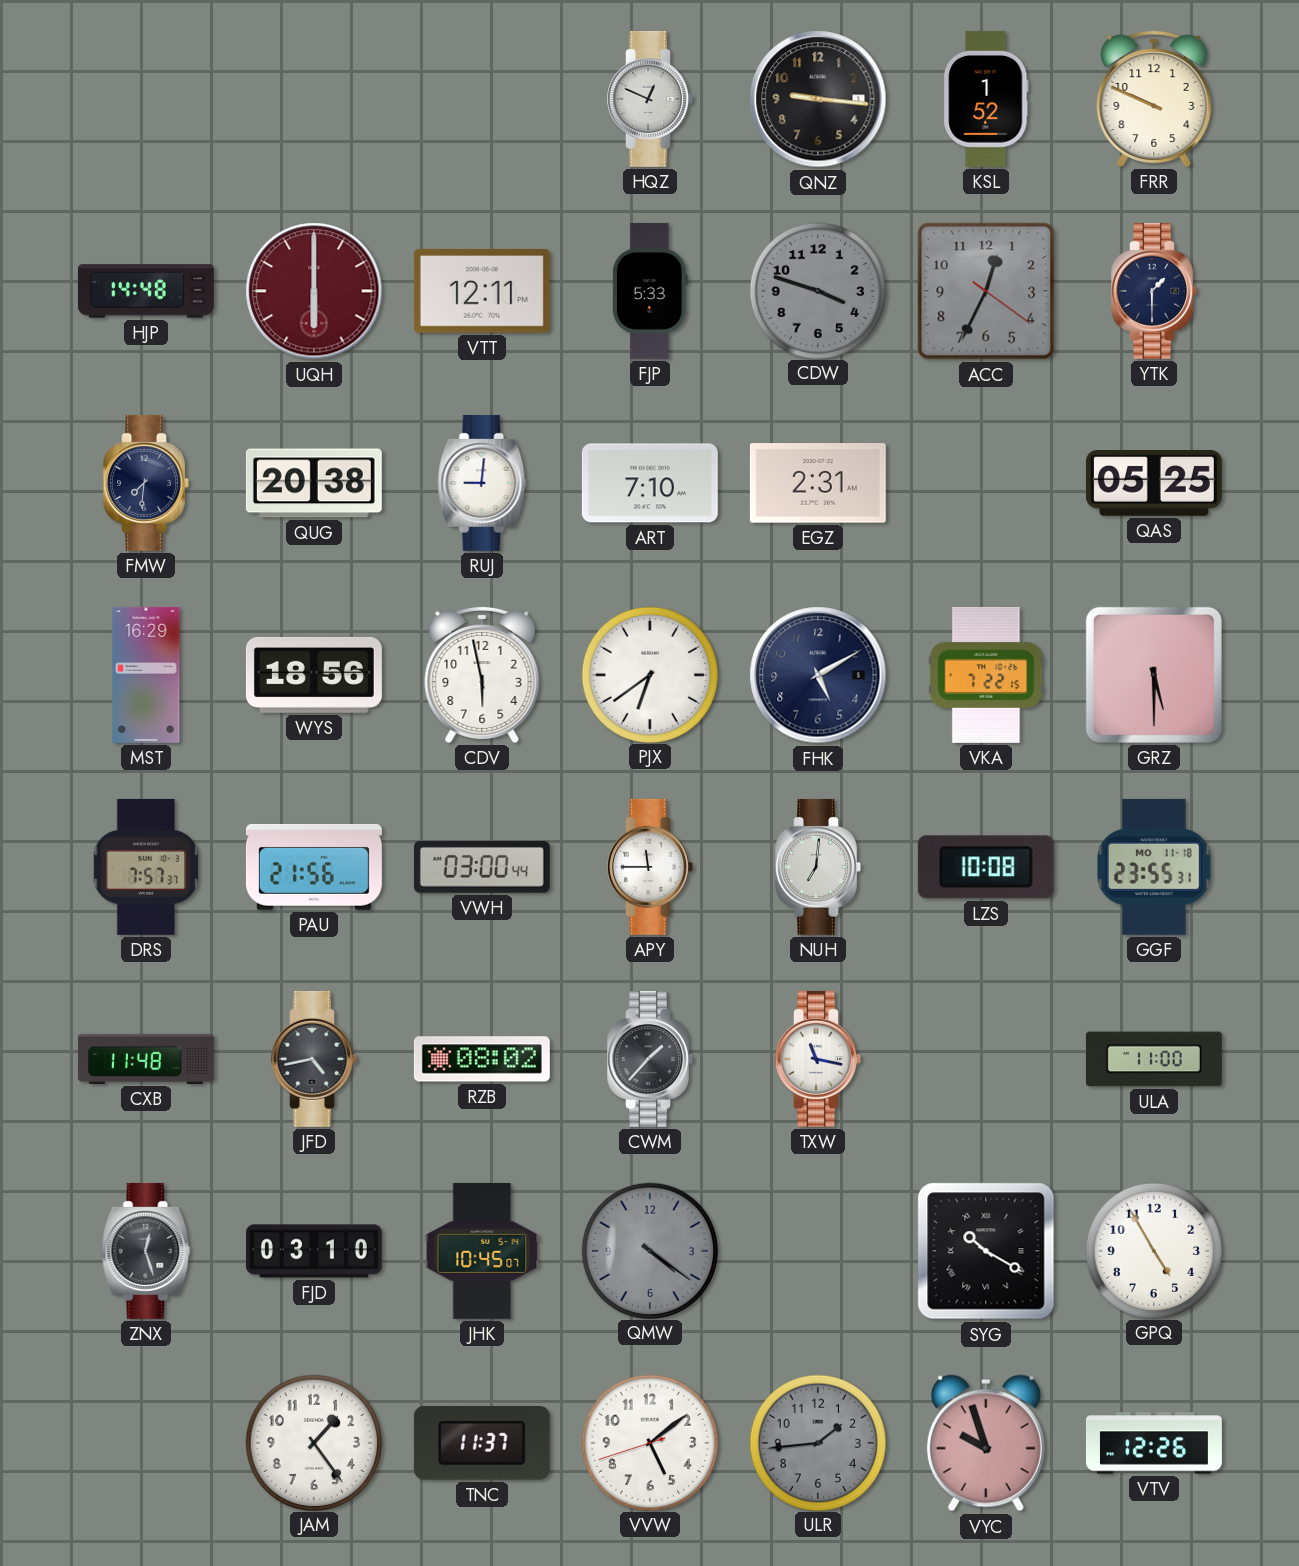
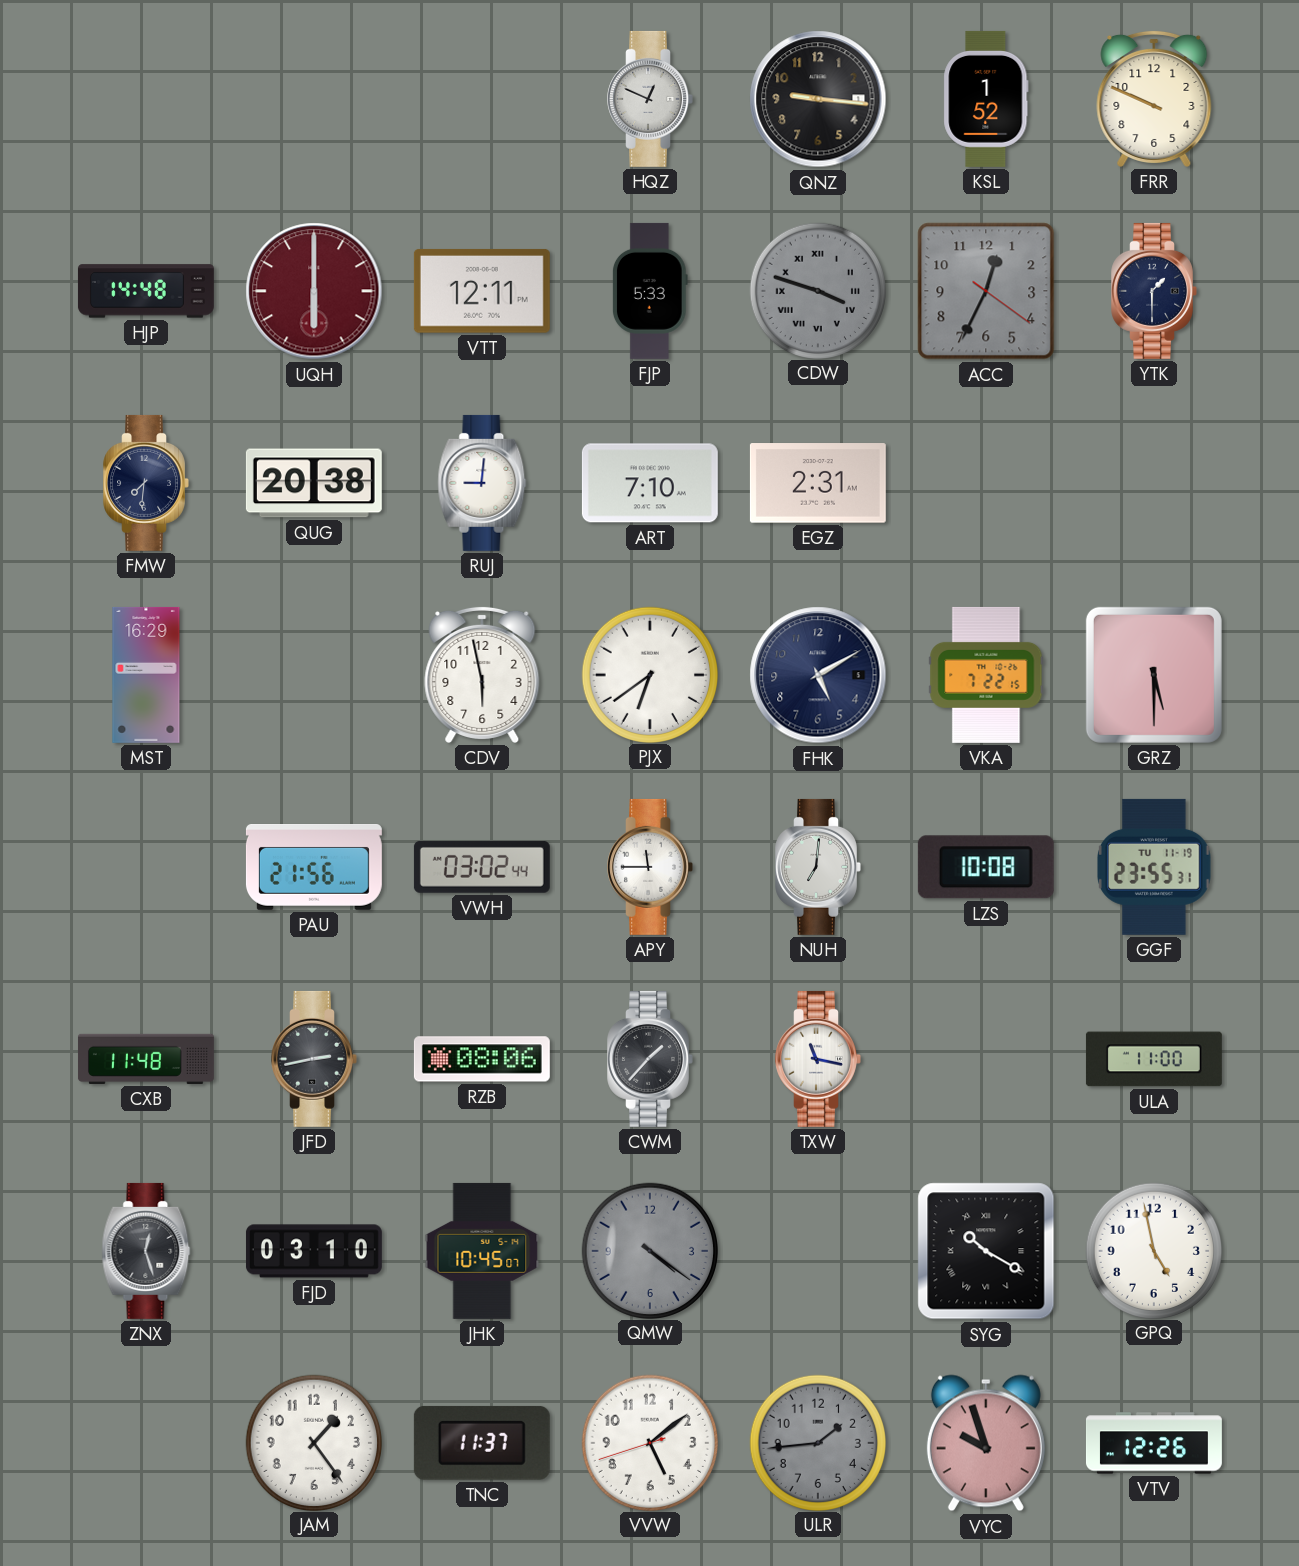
CDW numerals: Arabic -> Roman
QAS: 05:25 -> none
WYS: 18:56 -> none
DRS: 7:57 -> none
VWH: 03:00 -> 03:02
GGF date: MO 11-18 -> TU 11-19
JFD: 4:43 -> 2:43
RZB: 08:02 -> 08:06
GPQ: 4:55 -> 4:58
